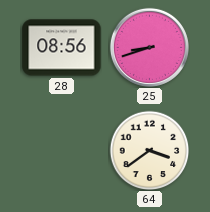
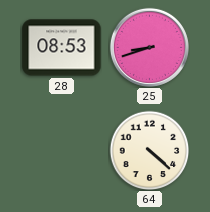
28: 08:56 -> 08:53
64: 3:39 -> 4:22
